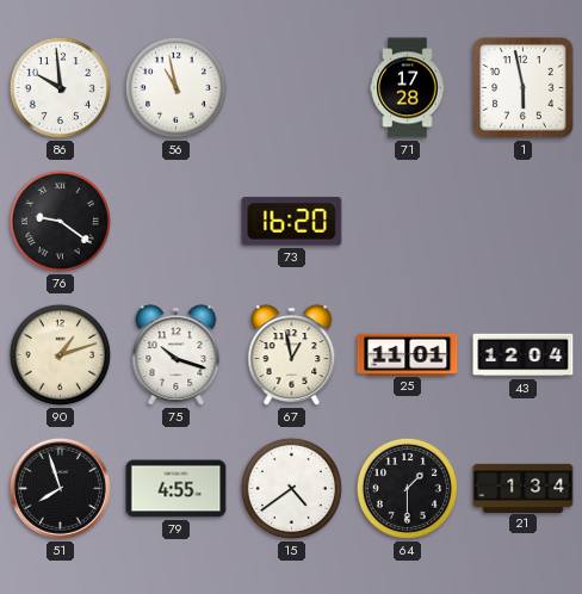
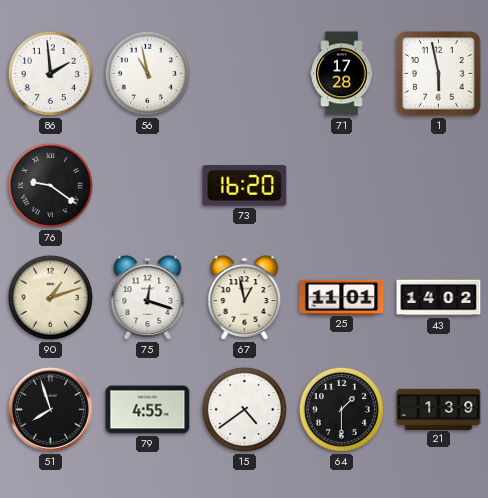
86: 9:59 -> 1:59
75: 10:18 -> 12:18
43: 12:04 -> 14:02
21: 1:34 -> 1:39
